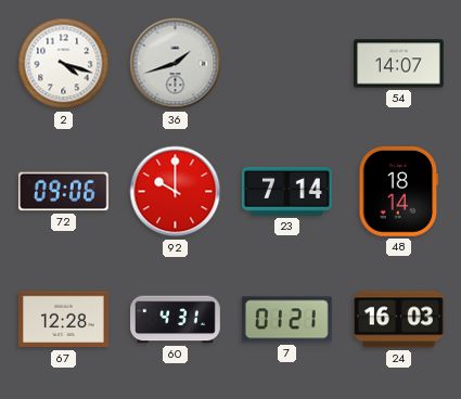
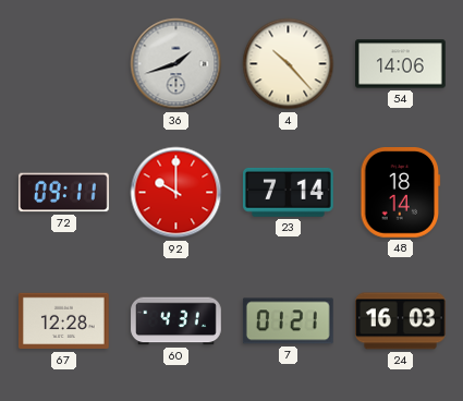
2: 4:18 -> none
4: none -> 10:23
54: 14:07 -> 14:06
72: 09:06 -> 09:11
